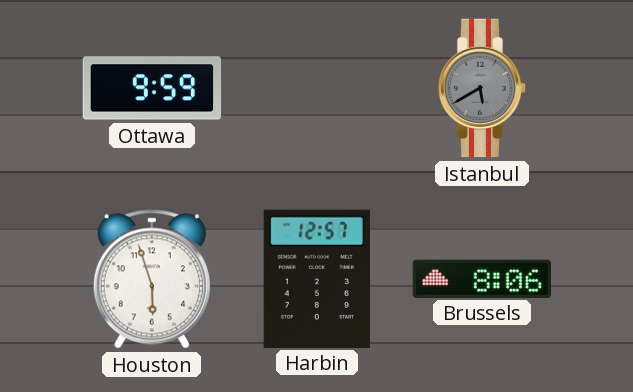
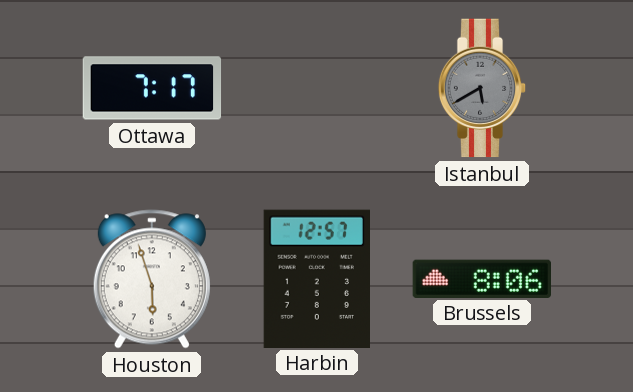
Ottawa: 9:59 -> 7:17
